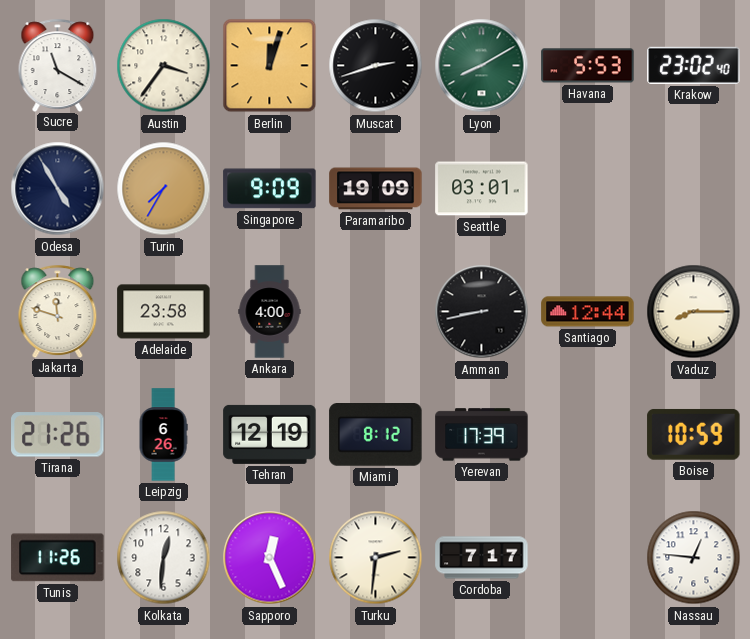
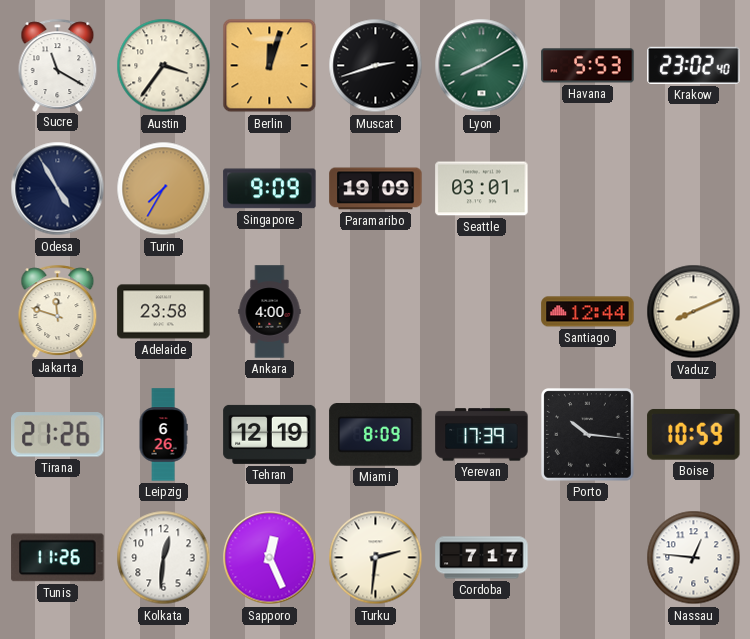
Amman: 8:43 -> none
Vaduz: 8:15 -> 8:11
Miami: 8:12 -> 8:09
Porto: none -> 10:16
